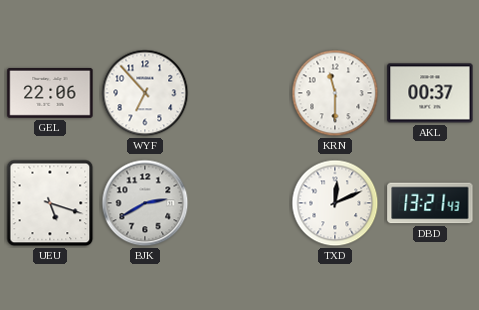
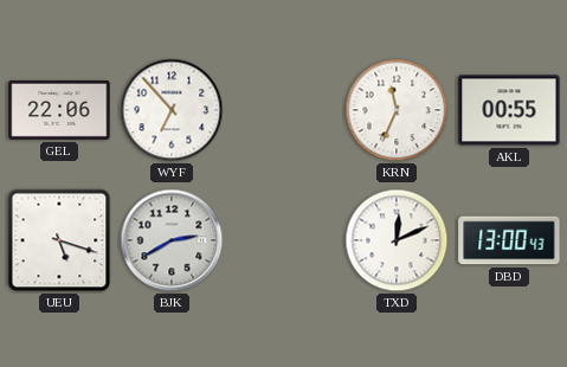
KRN: 11:30 -> 11:34
AKL: 00:37 -> 00:55
DBD: 13:21 -> 13:00
